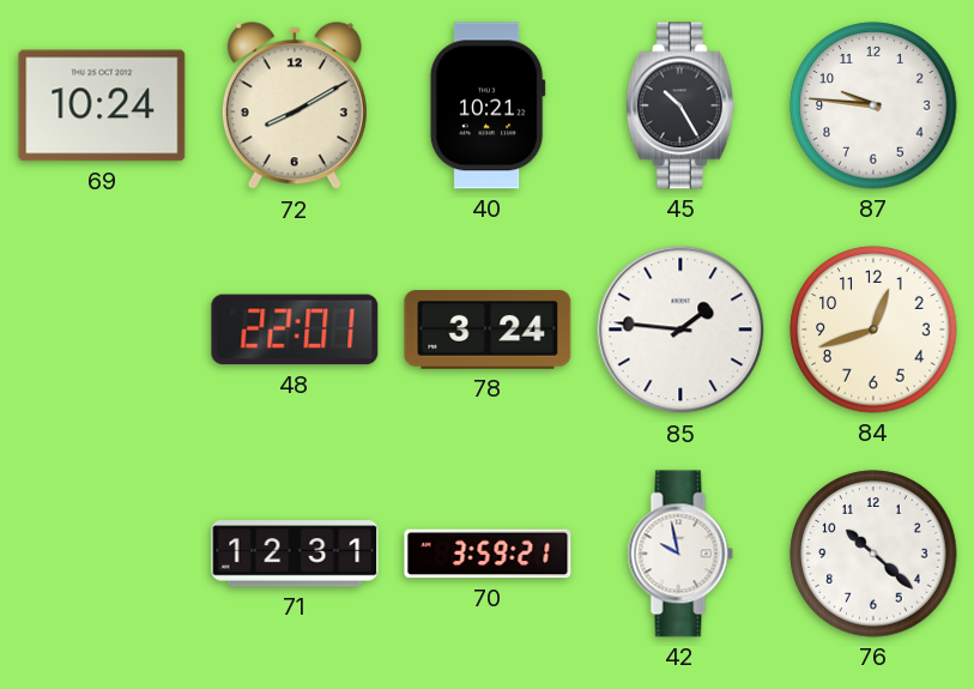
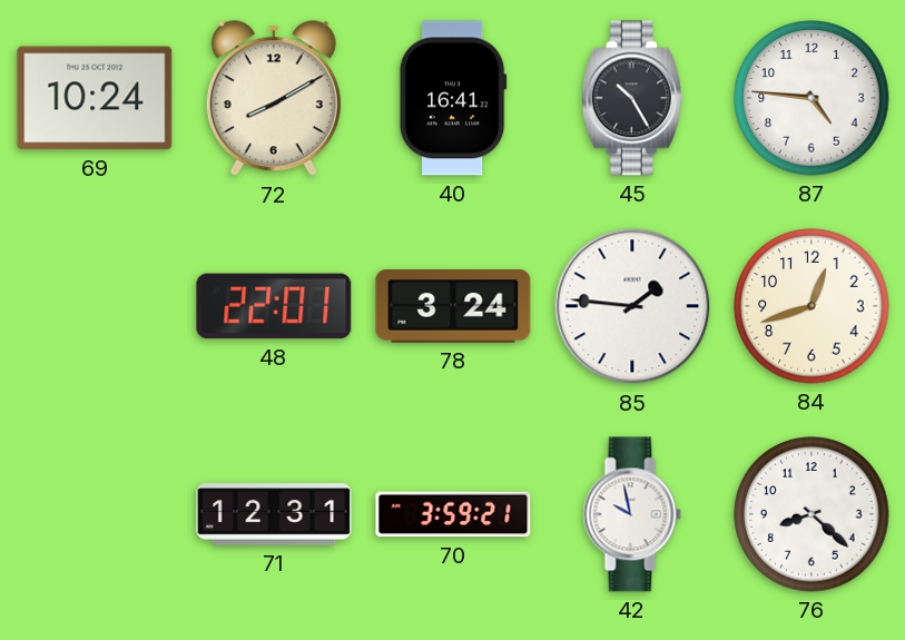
40: 10:21 -> 16:41
87: 9:46 -> 4:46
76: 10:22 -> 8:22
